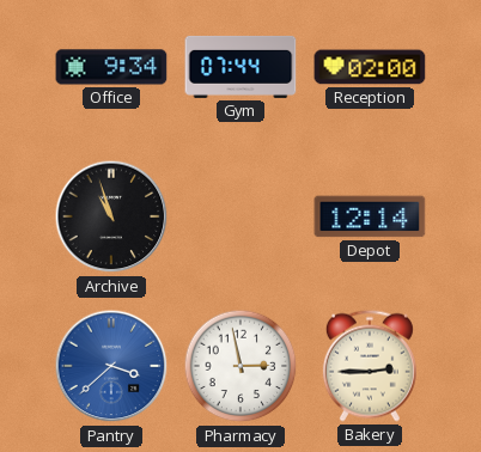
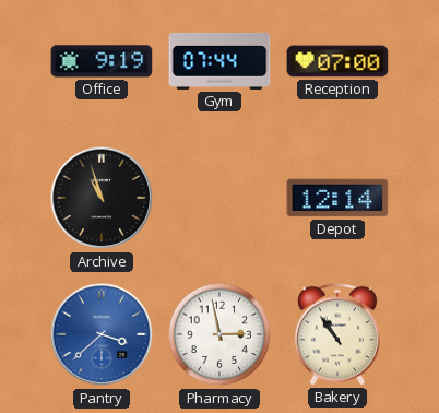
Office: 9:34 -> 9:19
Reception: 02:00 -> 07:00
Bakery: 2:45 -> 10:54
